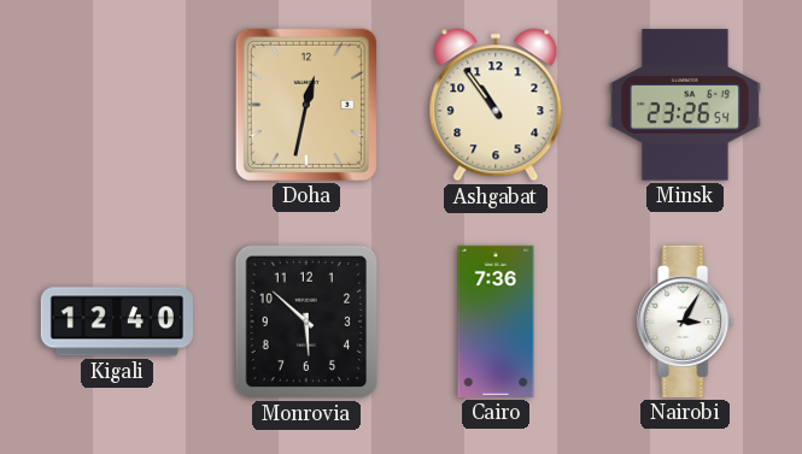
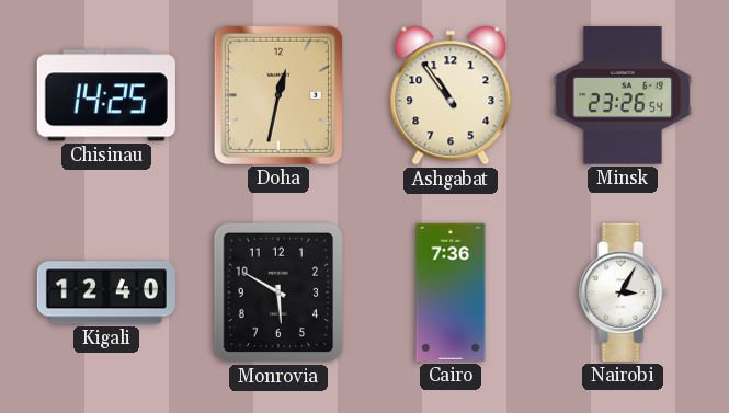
Chisinau: none -> 14:25
Monrovia: 5:52 -> 5:50
